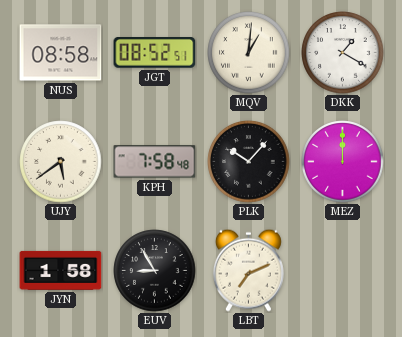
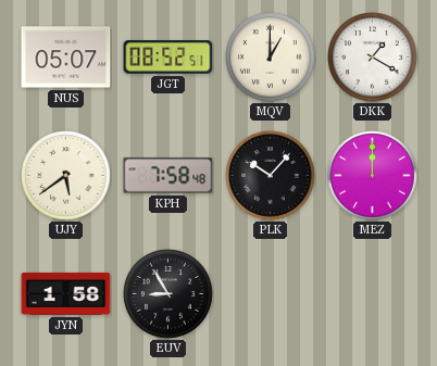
NUS: 08:58 -> 05:07
MQV: 1:01 -> 1:00
LBT: 7:11 -> none
